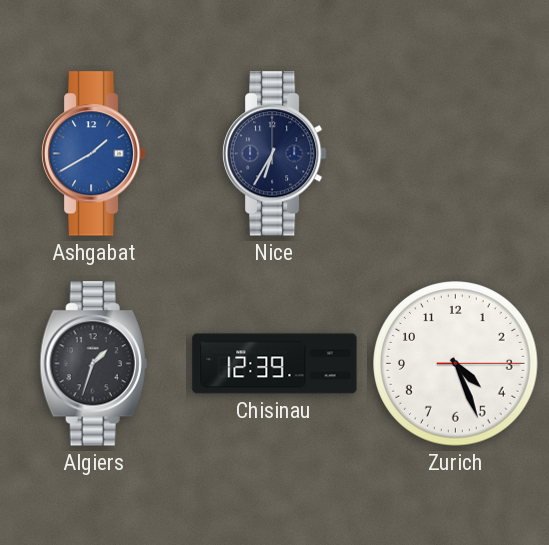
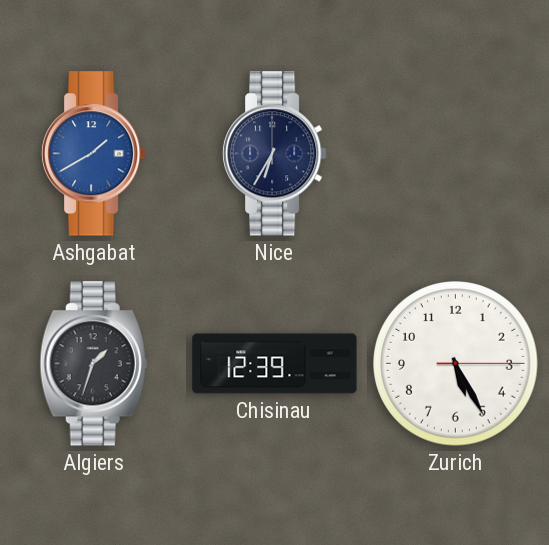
Zurich: 4:26 -> 5:25
